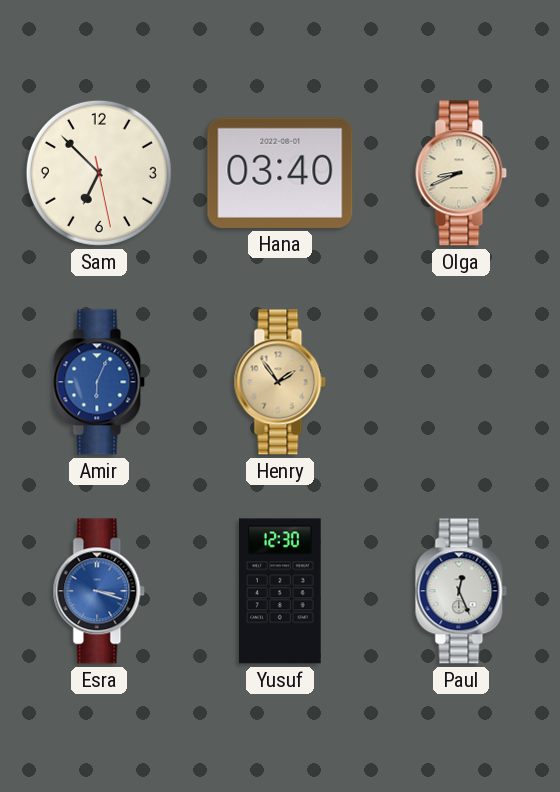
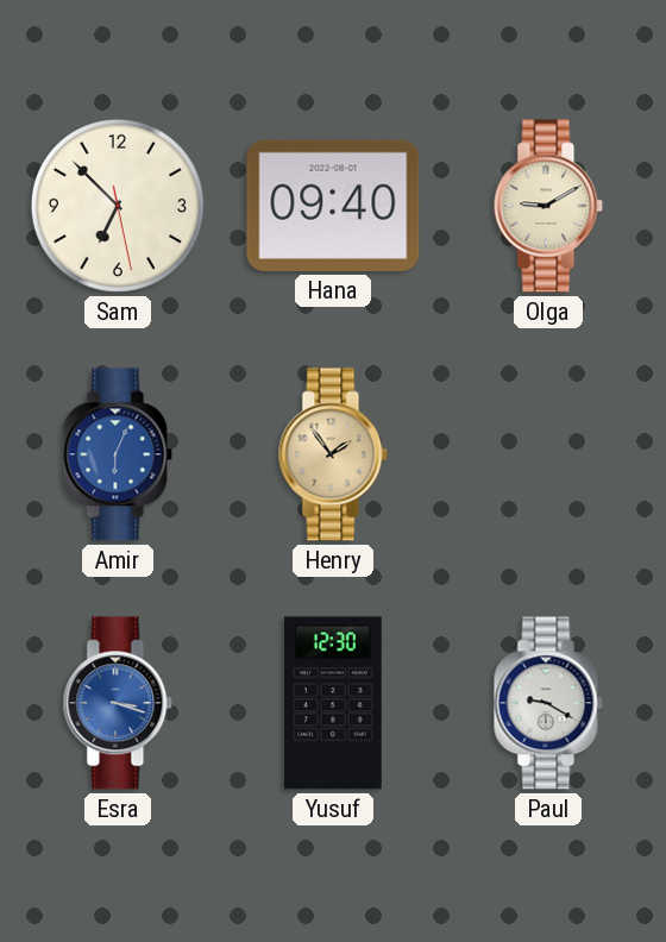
Hana: 03:40 -> 09:40
Olga: 8:41 -> 9:10
Paul: 12:26 -> 9:20
